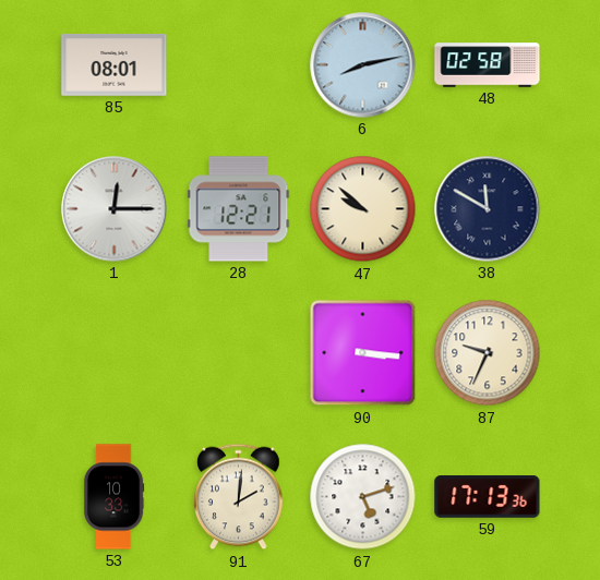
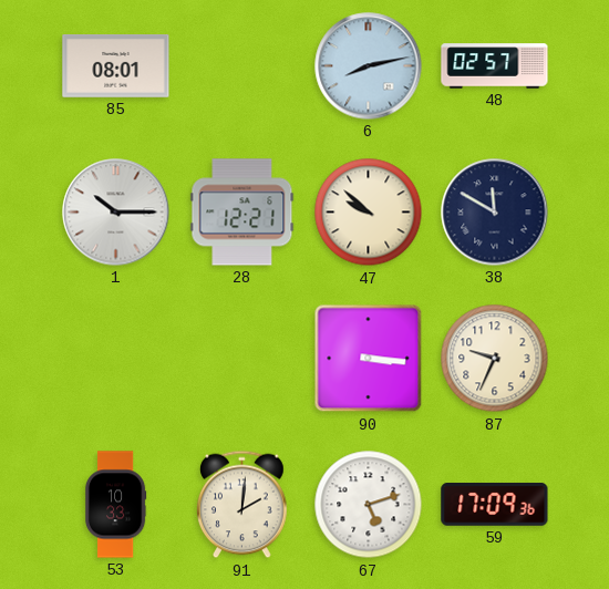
48: 02:58 -> 02:57
1: 12:15 -> 10:15
59: 17:13 -> 17:09
